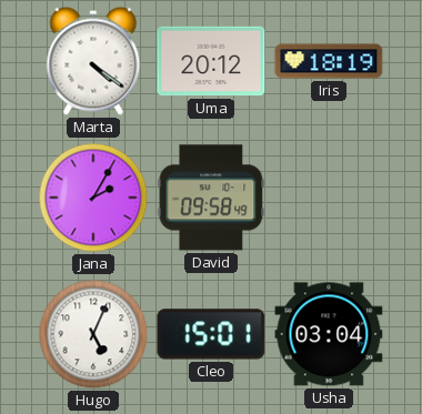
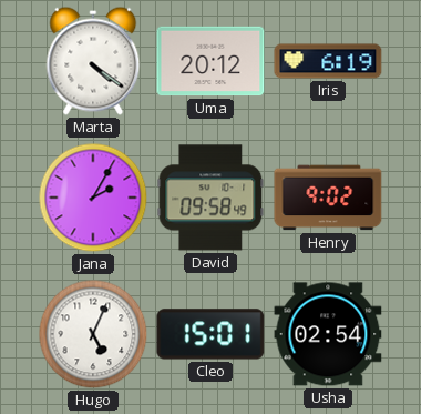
Iris: 18:19 -> 6:19
Henry: none -> 9:02
Usha: 03:04 -> 02:54
